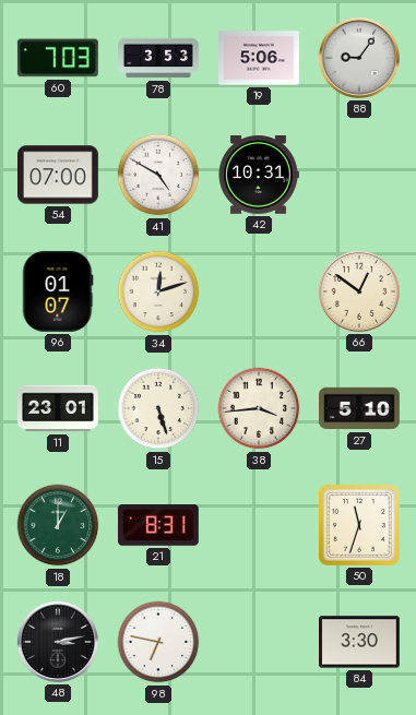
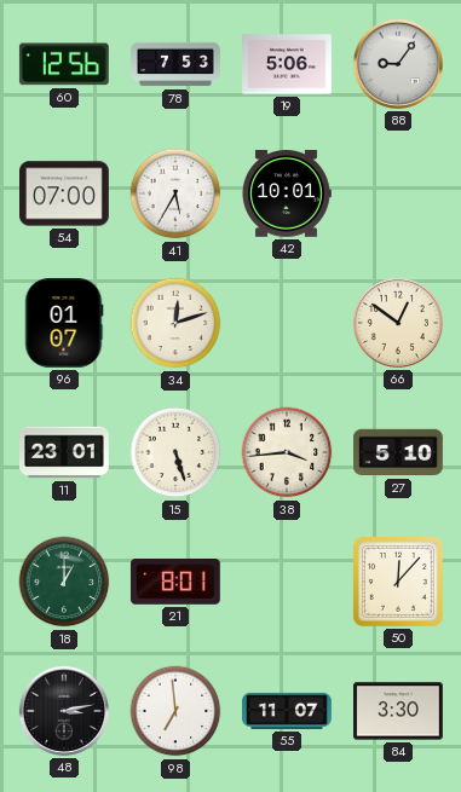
60: 7:03 -> 12:56
78: 3:53 -> 7:53
41: 4:50 -> 5:35
42: 10:31 -> 10:01
21: 8:31 -> 8:01
50: 11:33 -> 12:07
98: 6:47 -> 6:59
55: none -> 11:07
